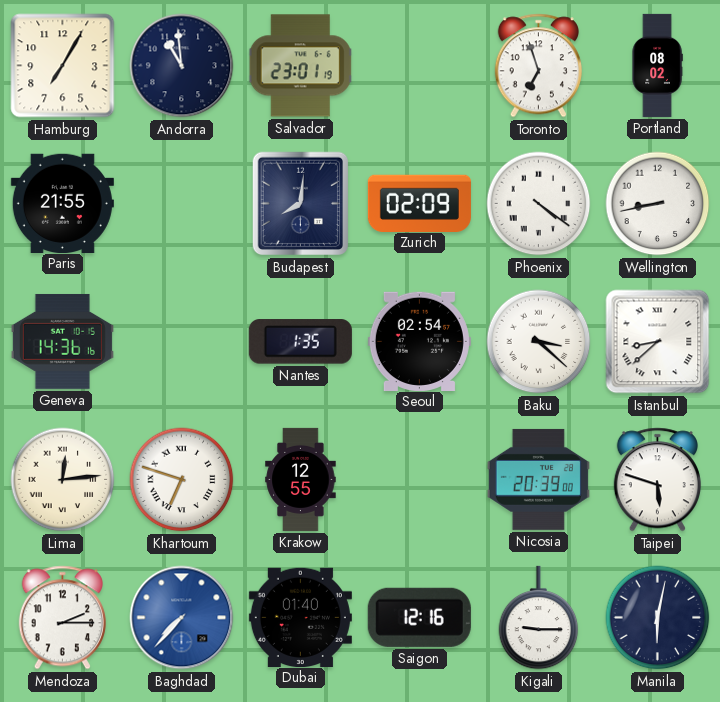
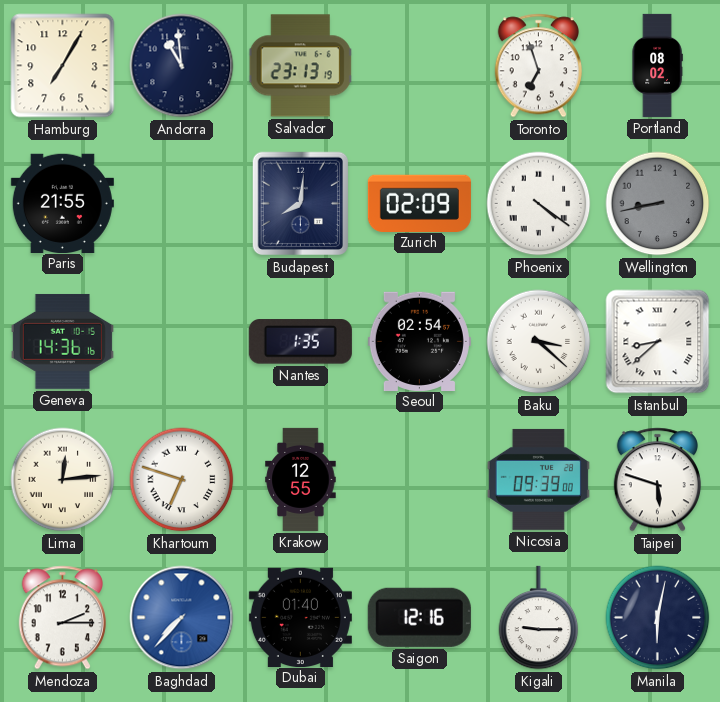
Salvador: 23:01 -> 23:13
Wellington dial: white -> grey
Nicosia: 20:39 -> 09:39
